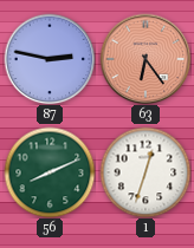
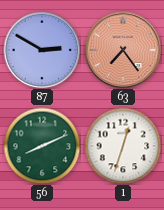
87: 2:47 -> 2:50
63: 6:24 -> 7:24
